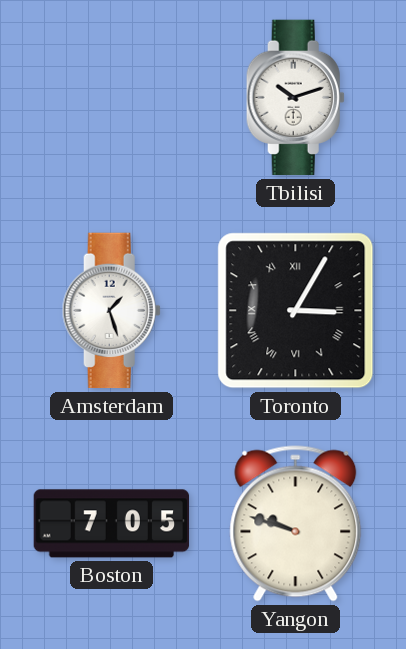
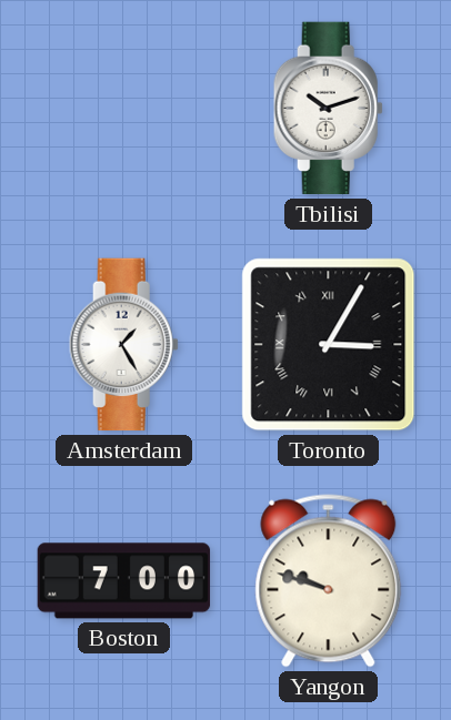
Amsterdam: 1:27 -> 1:25
Boston: 7:05 -> 7:00
